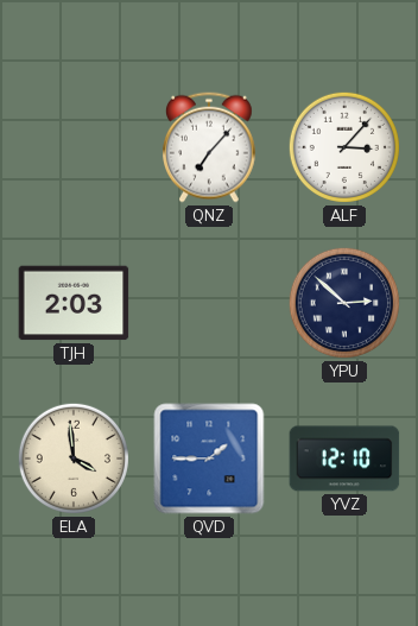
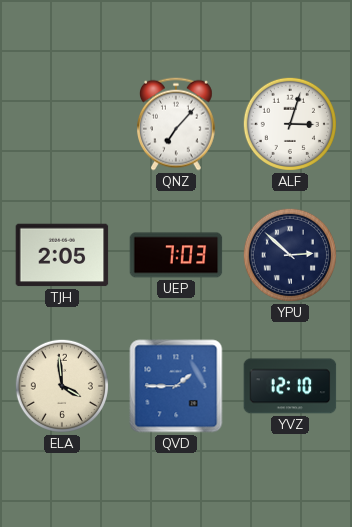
ALF: 3:07 -> 3:03
TJH: 2:03 -> 2:05
UEP: none -> 7:03
